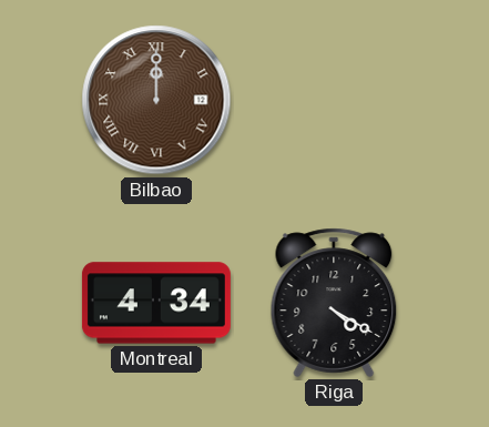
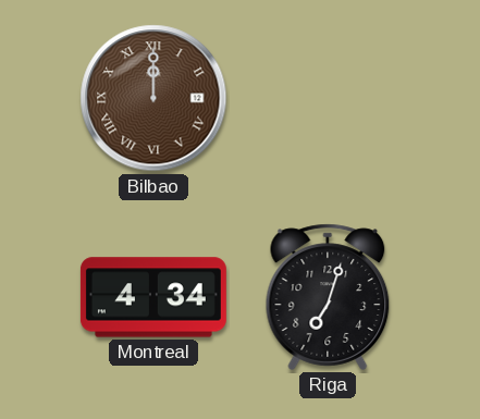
Riga: 4:20 -> 7:03
